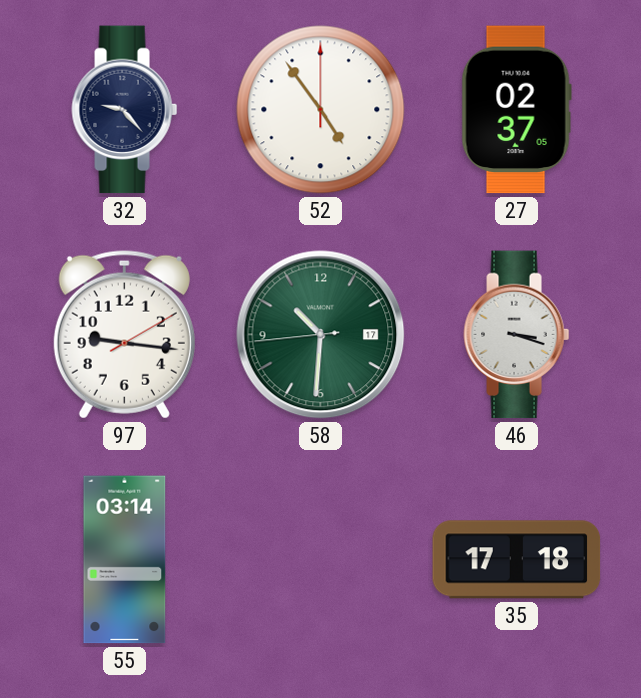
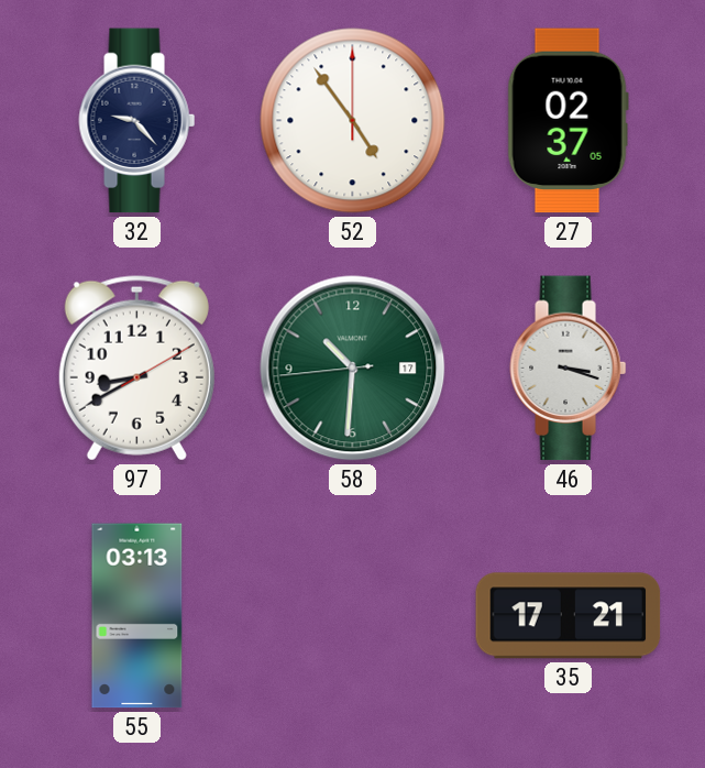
97: 9:16 -> 8:40
55: 03:14 -> 03:13
35: 17:18 -> 17:21
